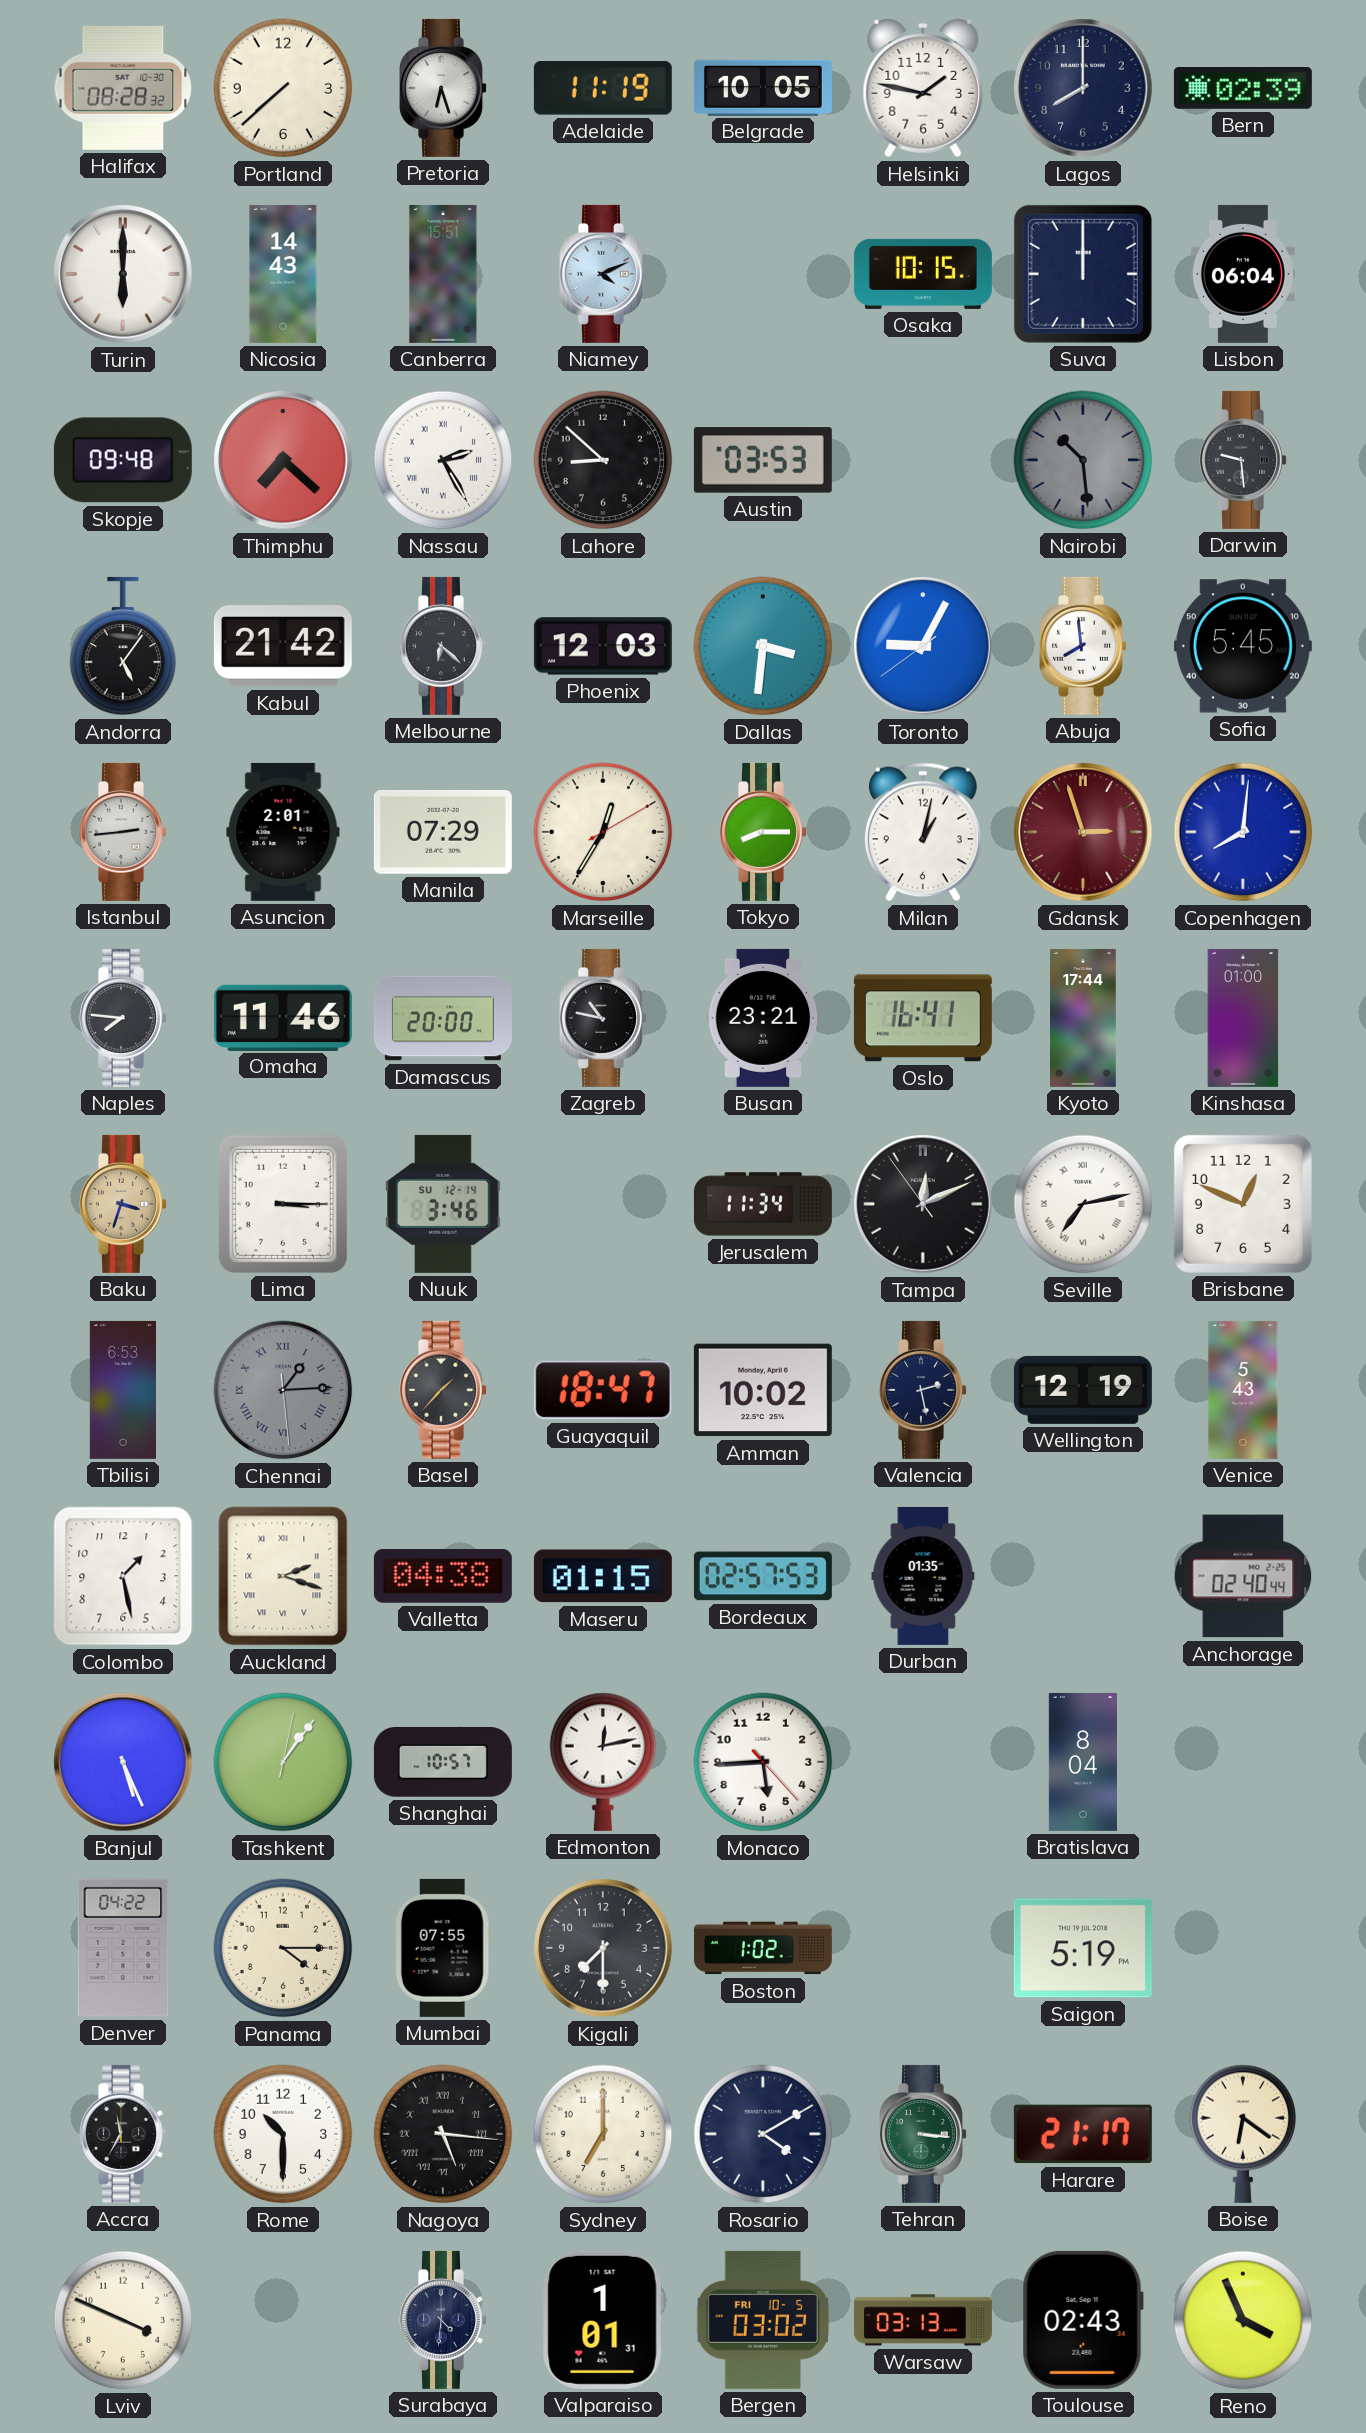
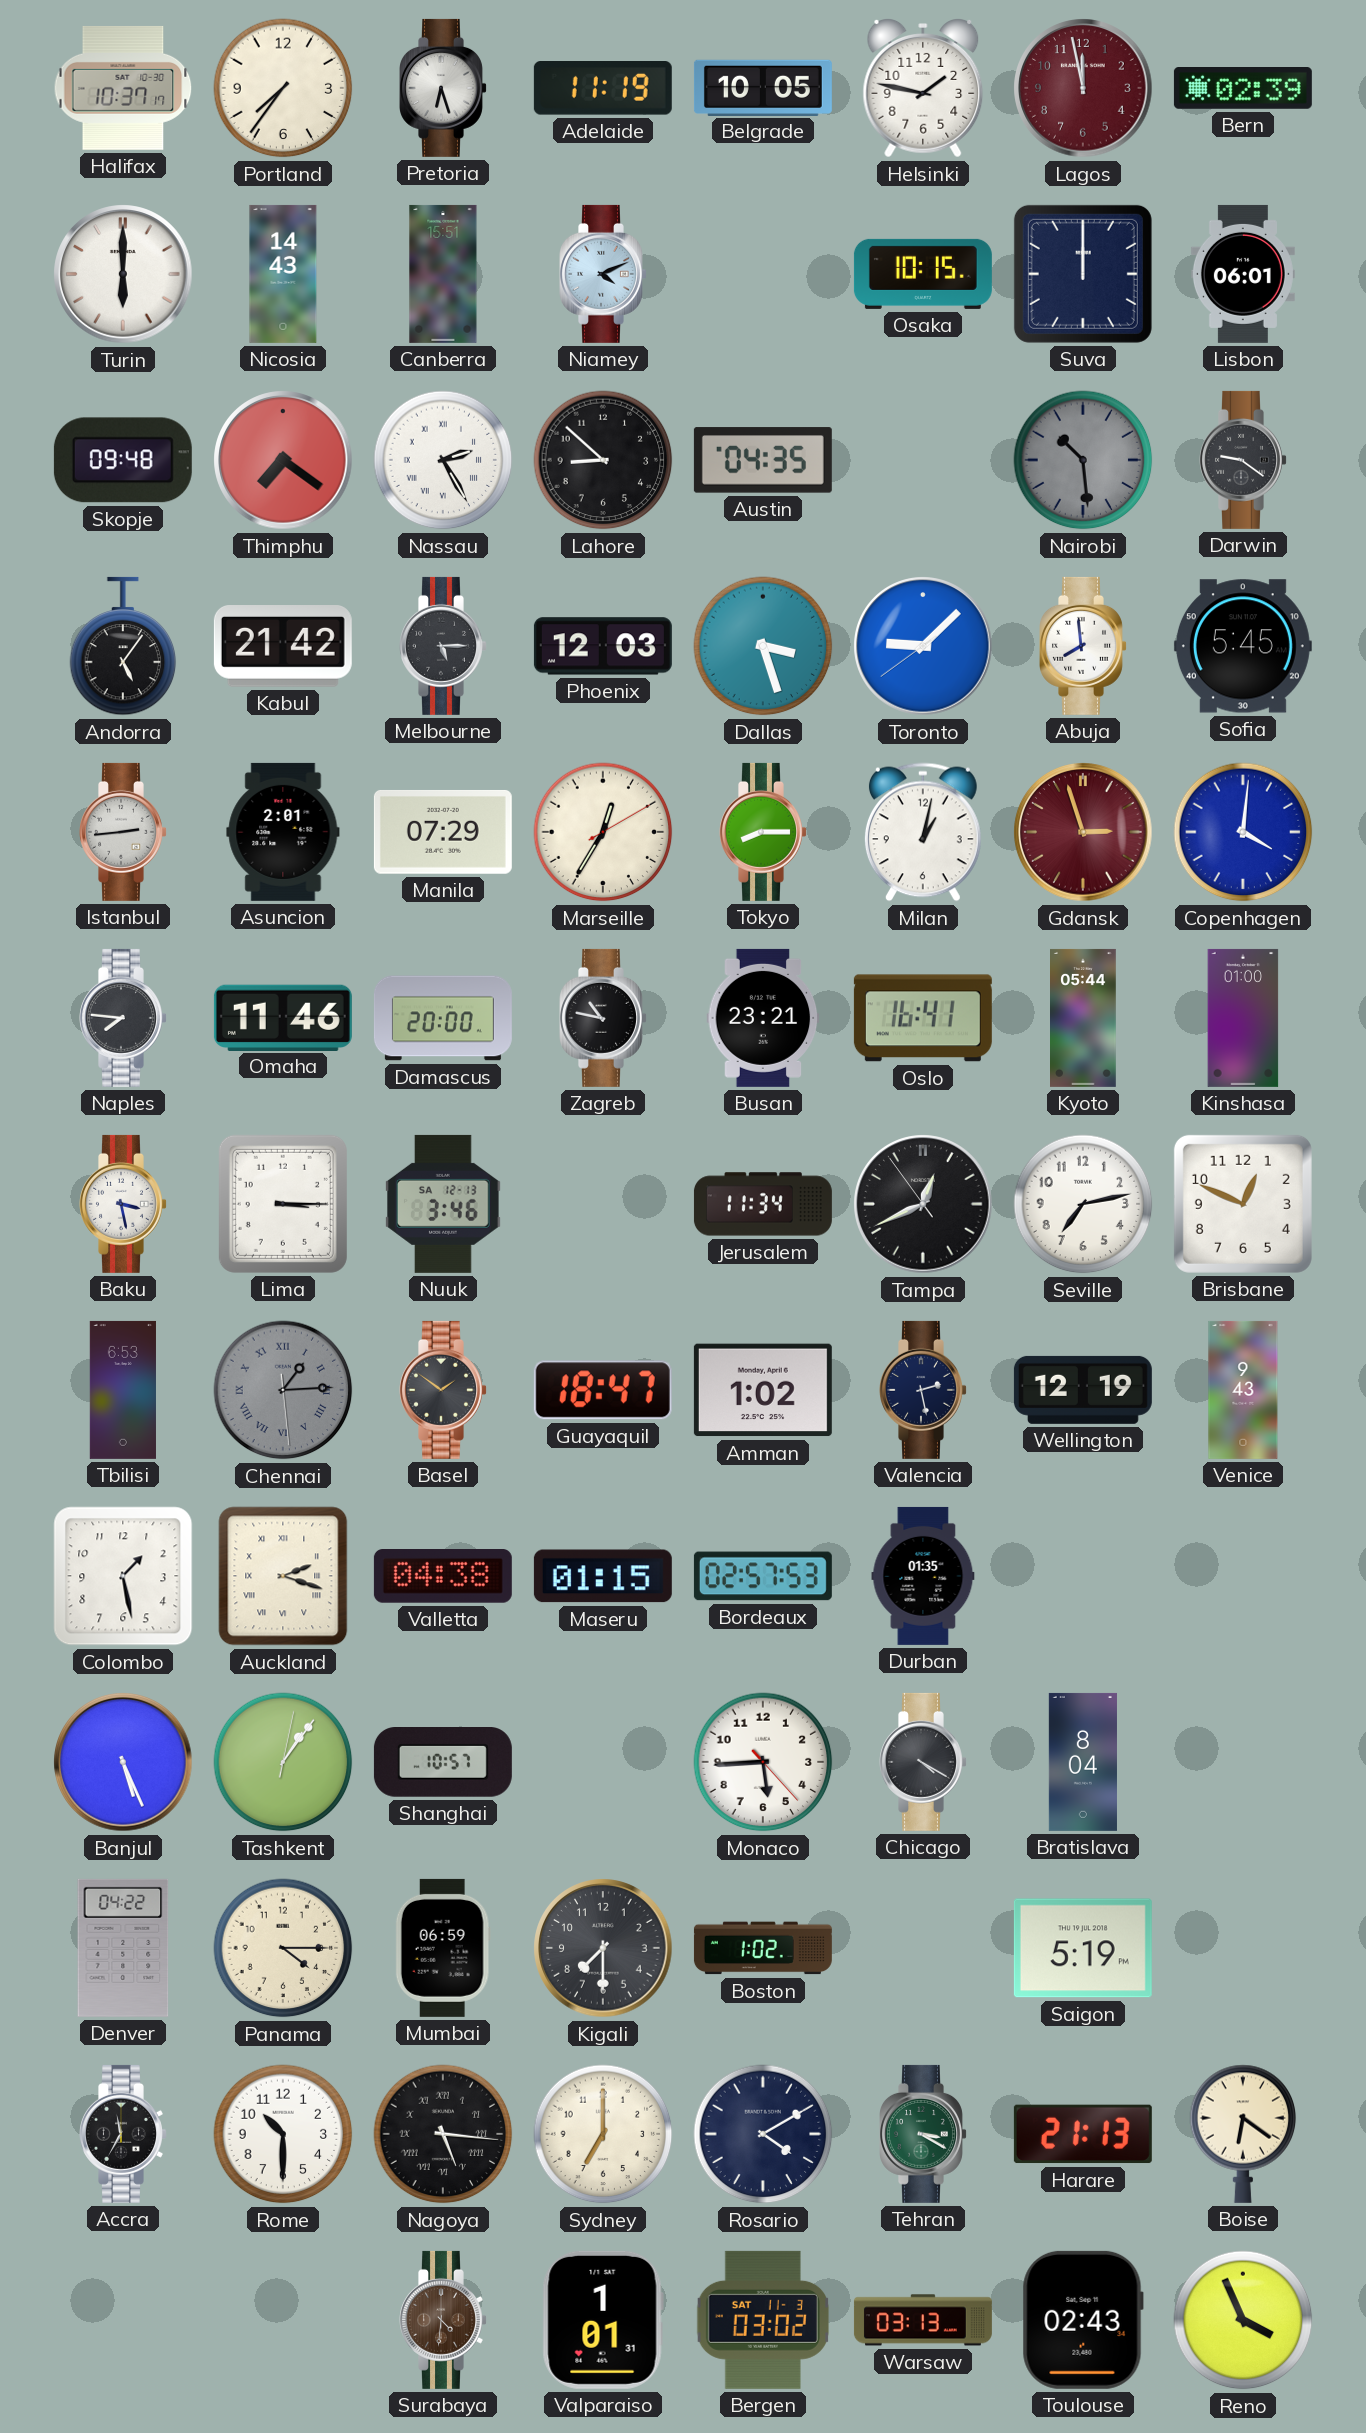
Halifax: 08:28 -> 10:37
Portland: 7:38 -> 7:36
Lagos: 8:00 -> 11:58
Lagos dial: navy -> burgundy
Lisbon: 06:04 -> 06:01
Thimphu: 7:22 -> 7:21
Austin: 03:53 -> 04:35
Darwin: 9:29 -> 9:21
Melbourne: 6:22 -> 5:15
Dallas: 3:31 -> 3:27
Toronto: 9:04 -> 9:07
Copenhagen: 8:01 -> 4:01
Kyoto: 17:44 -> 05:44
Baku: 3:33 -> 3:28
Baku dial: champagne -> white
Nuuk date: SU 12-14 -> SA 12-13
Tampa: 12:10 -> 12:40
Seville numerals: Roman -> Arabic
Basel: 1:37 -> 1:51
Amman: 10:02 -> 1:02
Venice: 5:43 -> 9:43
Anchorage: 02:40 -> none
Edmonton: 12:13 -> none
Chicago: none -> 4:20
Mumbai: 07:55 -> 06:59
Tehran: 3:16 -> 3:20
Harare: 21:17 -> 21:13
Lviv: 3:49 -> none
Surabaya dial: navy -> brown
Bergen date: FRI 10-5 -> SAT 11-3
